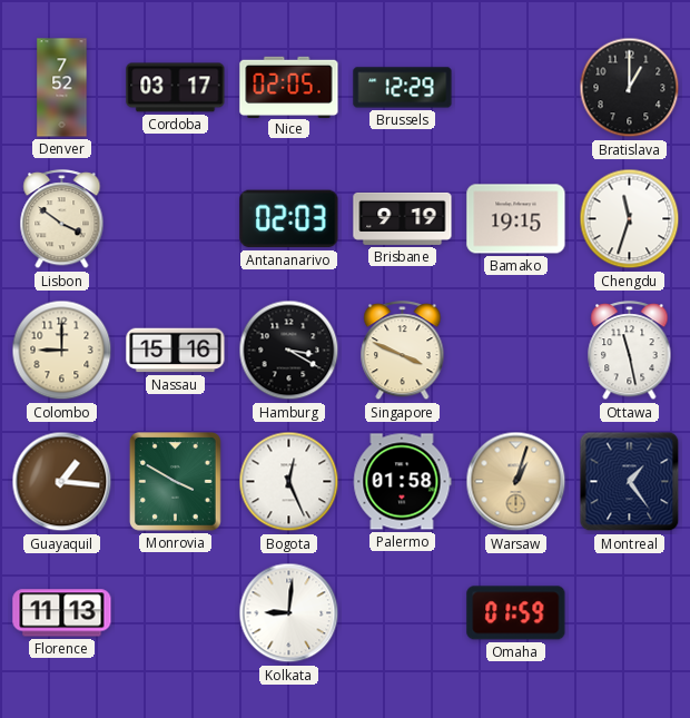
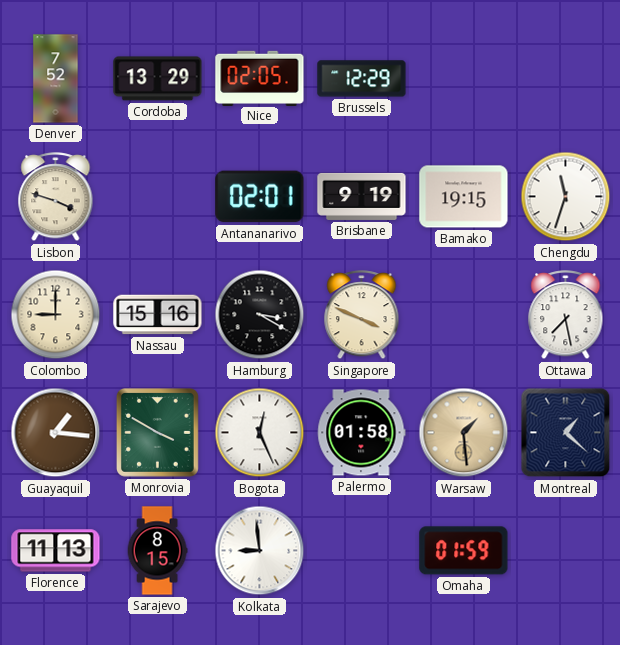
Cordoba: 03:17 -> 13:29
Bratislava: 1:00 -> none
Lisbon: 3:51 -> 3:48
Antananarivo: 02:03 -> 02:01
Ottawa: 11:28 -> 7:28
Warsaw: 1:03 -> 1:29
Montreal: 1:24 -> 1:22
Sarajevo: none -> 8:15
Kolkata: 9:01 -> 8:59
